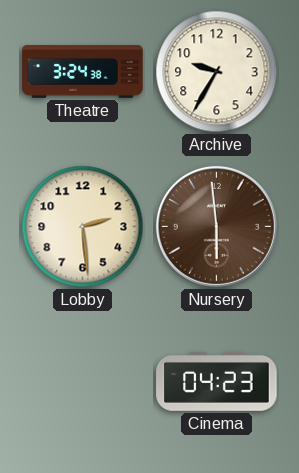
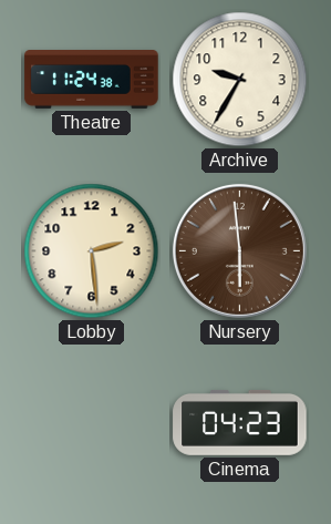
Theatre: 3:24 -> 11:24
